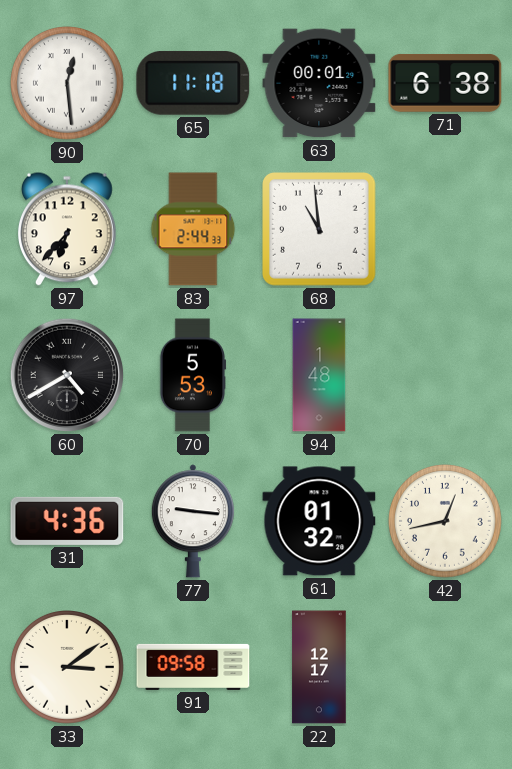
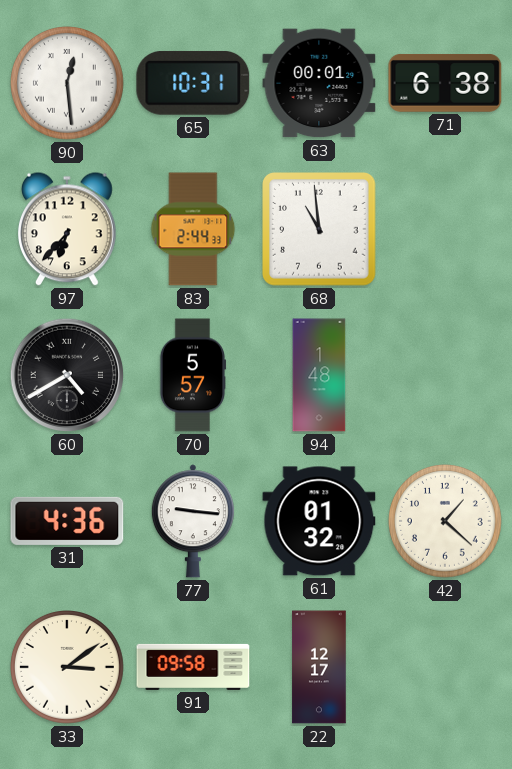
65: 11:18 -> 10:31
70: 5:53 -> 5:57
42: 12:43 -> 1:22
